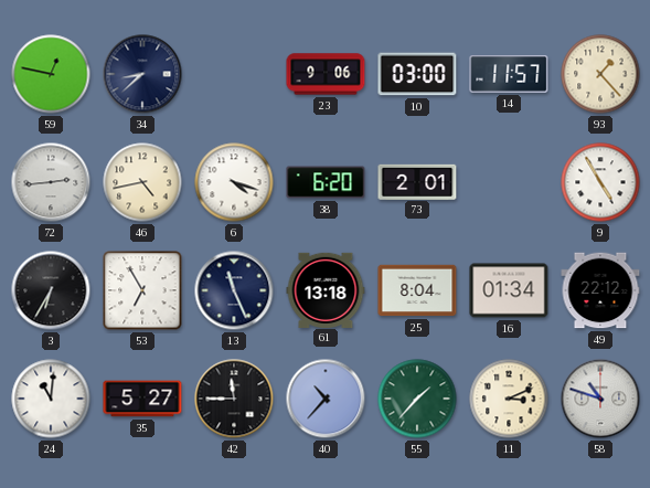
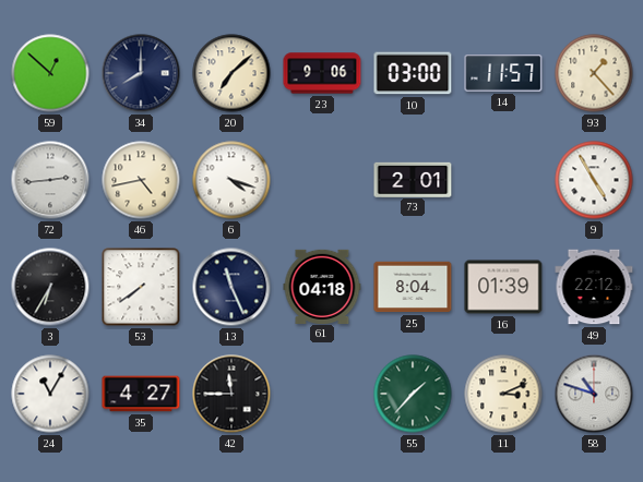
59: 12:47 -> 12:52
34: 8:38 -> 8:00
20: none -> 7:08
38: 6:20 -> none
53: 6:55 -> 7:39
61: 13:18 -> 04:18
16: 01:34 -> 01:39
24: 11:01 -> 11:05
35: 5:27 -> 4:27
40: 10:37 -> none
